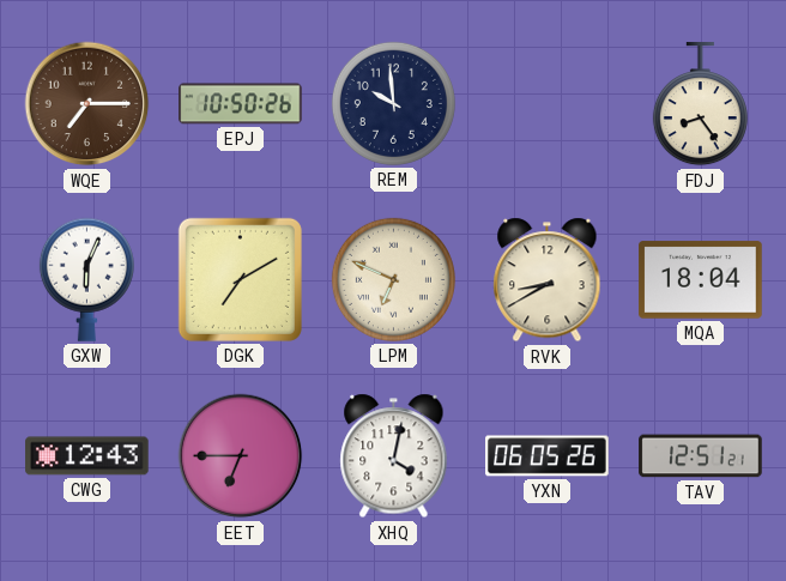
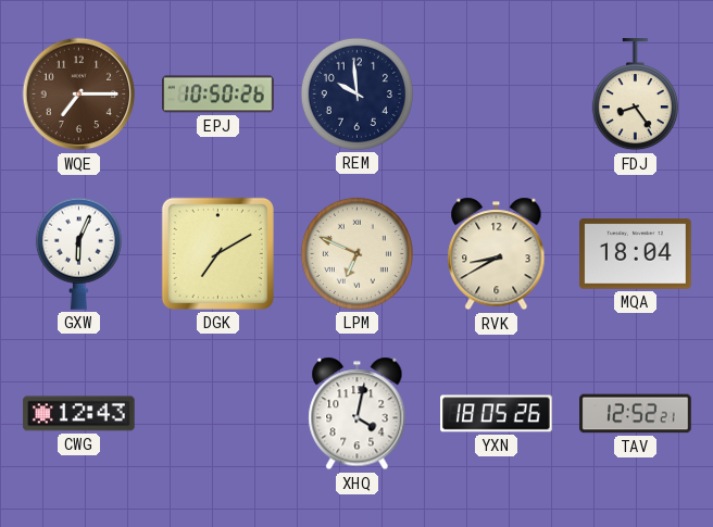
EET: 6:45 -> none
YXN: 06:05 -> 18:05
TAV: 12:51 -> 12:52
